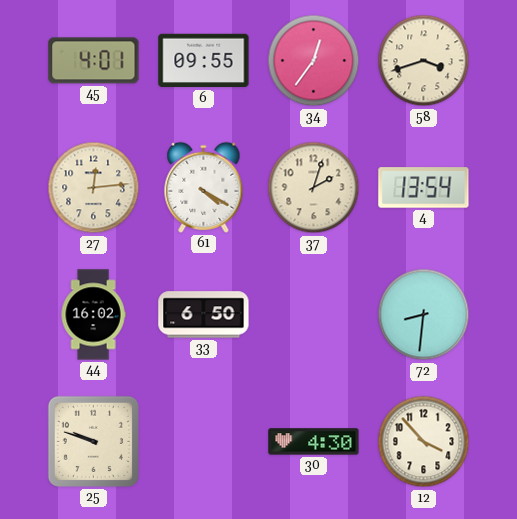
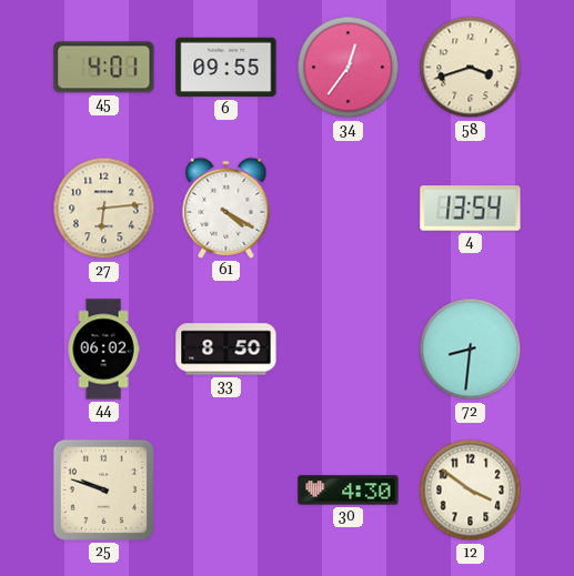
27: 12:14 -> 6:14
37: 2:03 -> none
44: 16:02 -> 06:02
33: 6:50 -> 8:50
12: 3:53 -> 3:51
